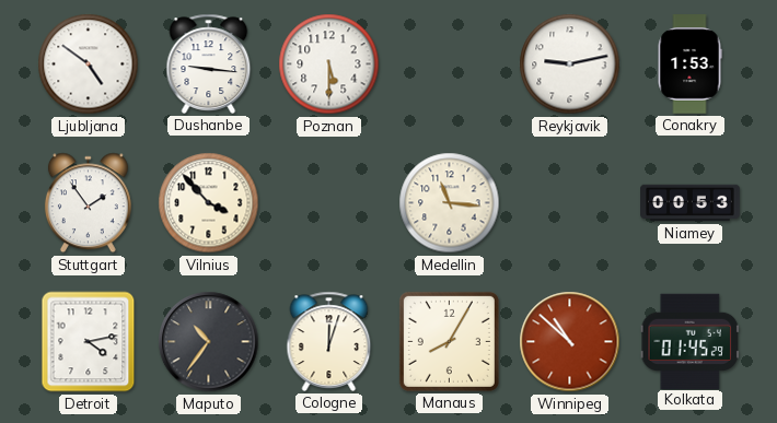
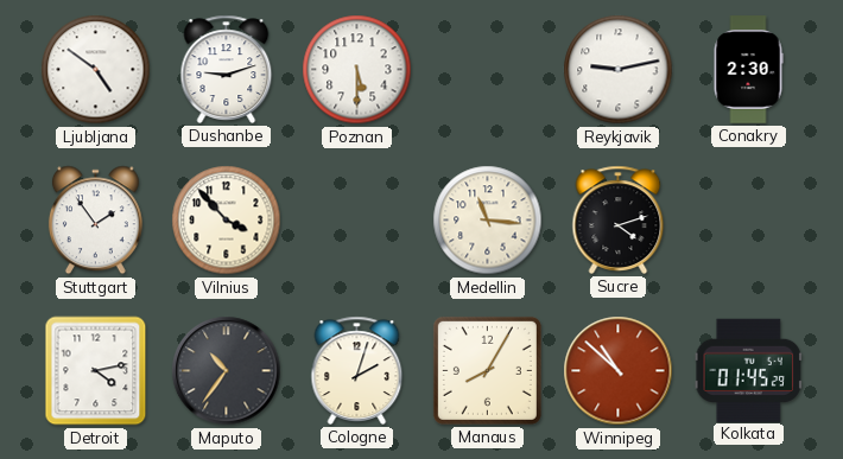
Dushanbe: 9:16 -> 9:12
Conakry: 1:53 -> 2:30
Sucre: none -> 4:12
Niamey: 00:53 -> none
Cologne: 12:03 -> 2:03
